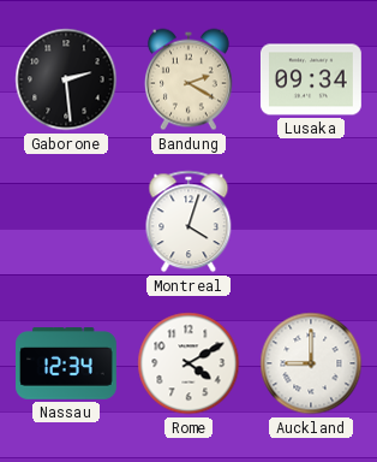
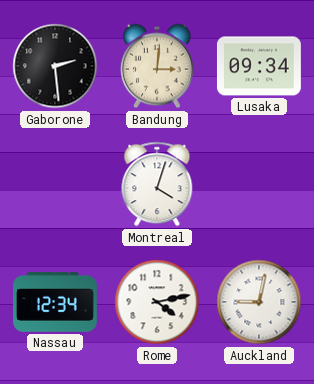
Bandung: 2:20 -> 3:01
Rome: 4:10 -> 4:13
Auckland: 9:00 -> 9:02
